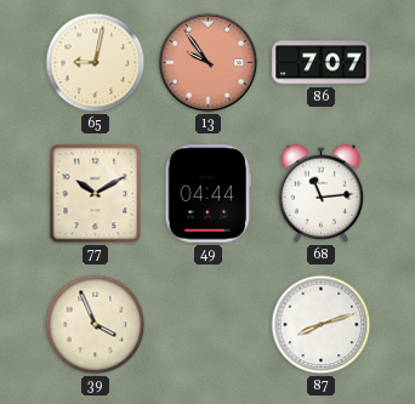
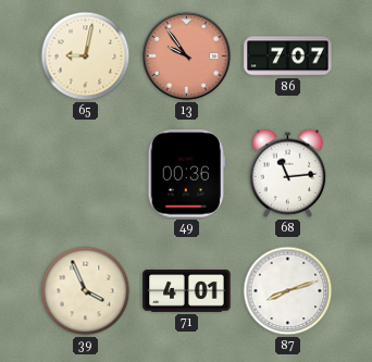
77: 10:10 -> none
49: 04:44 -> 00:36
71: none -> 4:01
